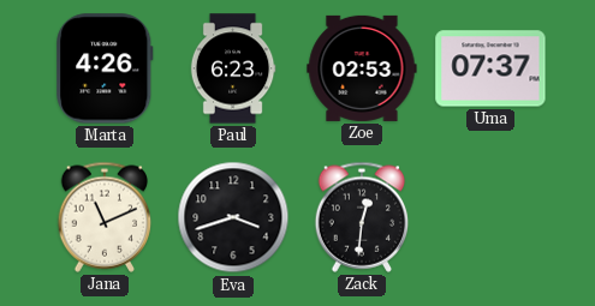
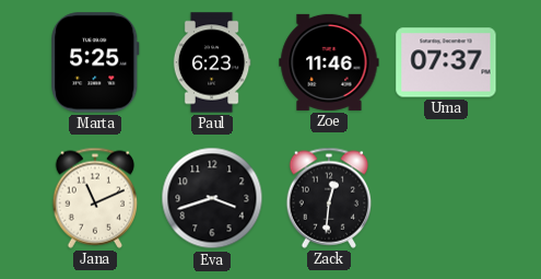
Marta: 4:26 -> 5:25
Zoe: 02:53 -> 11:46
